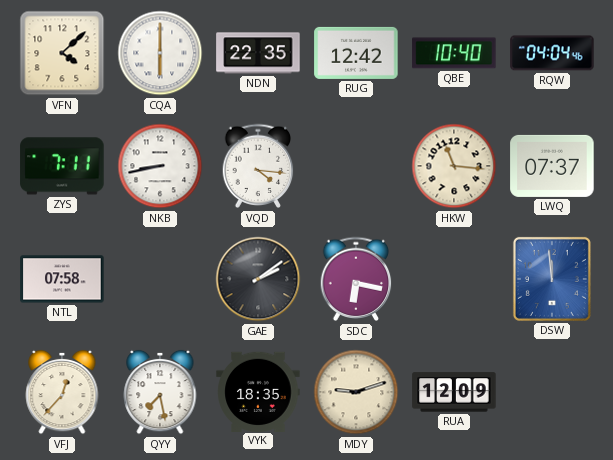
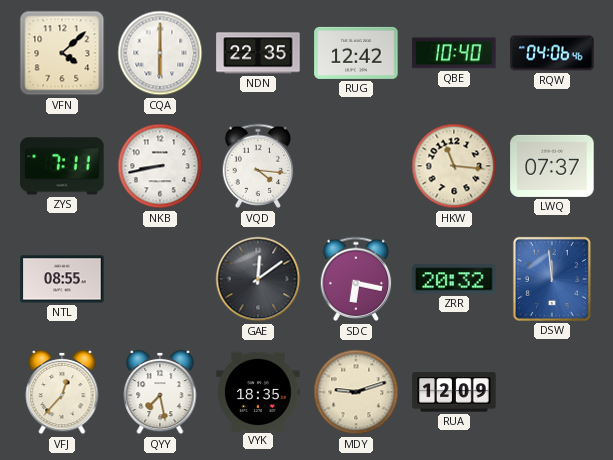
RQW: 04:04 -> 04:06
NTL: 07:58 -> 08:55
GAE: 2:09 -> 12:09
ZRR: none -> 20:32
